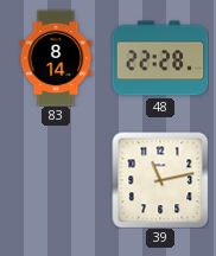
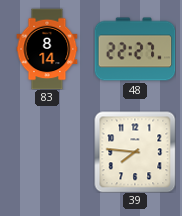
48: 22:28 -> 22:27
39: 11:13 -> 7:46
